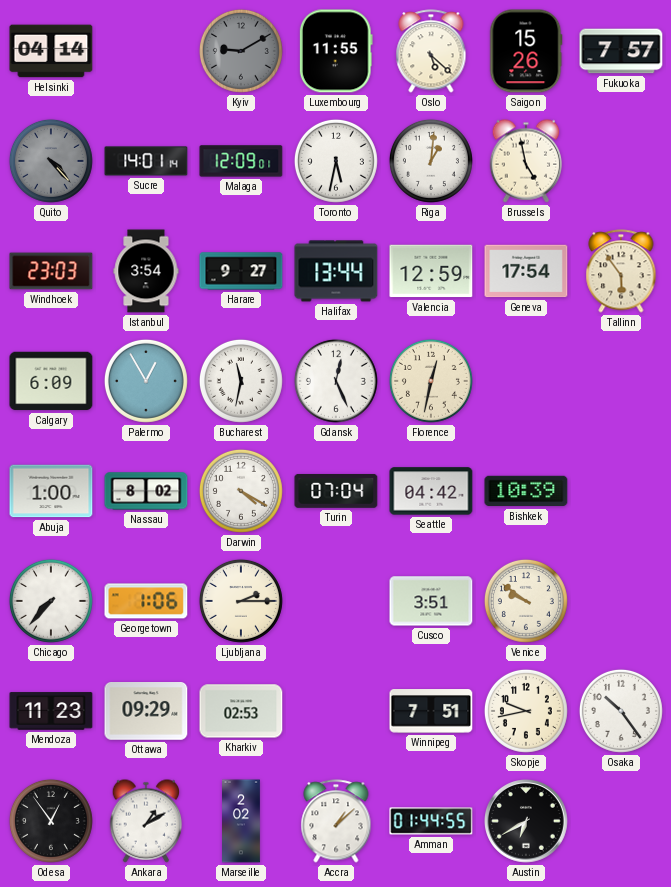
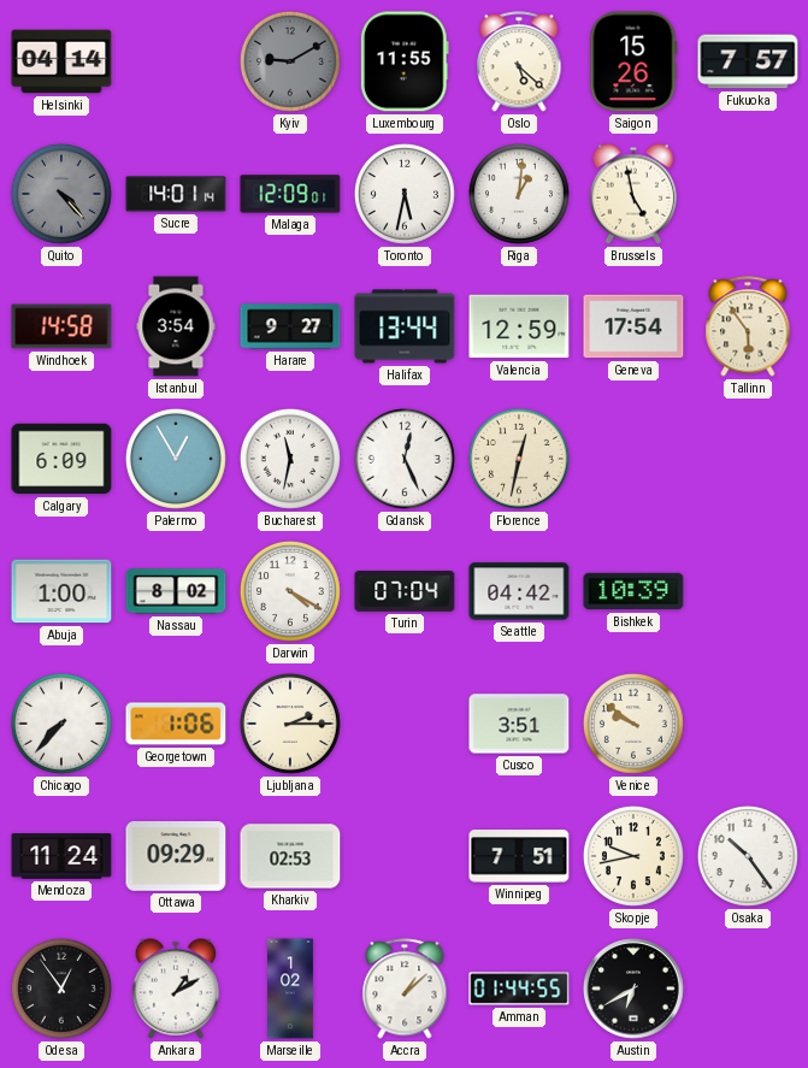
Windhoek: 23:03 -> 14:58
Mendoza: 11:23 -> 11:24
Marseille: 2:02 -> 1:02
